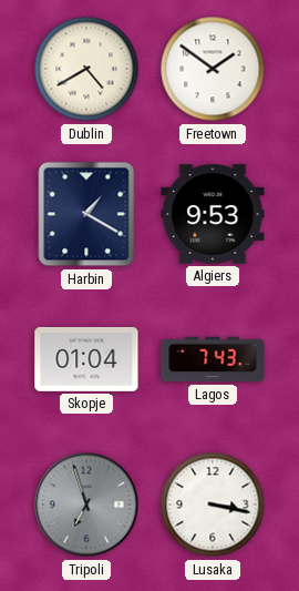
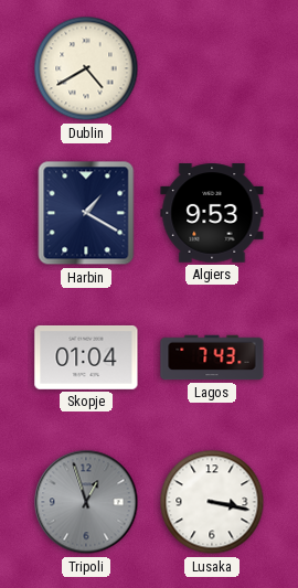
Freetown: 1:51 -> none
Tripoli: 6:57 -> 12:57
